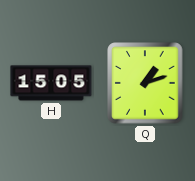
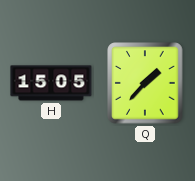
Q: 1:12 -> 1:37
